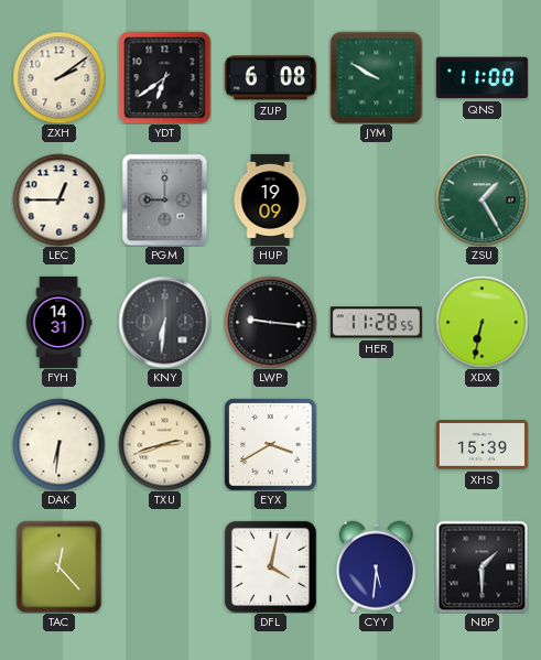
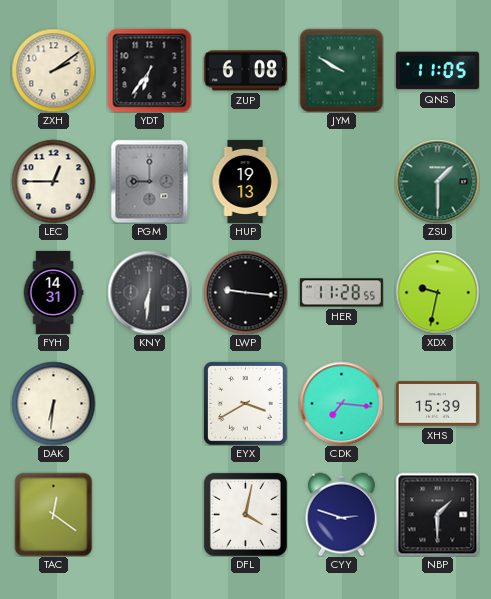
YDT: 6:39 -> 6:36
QNS: 11:00 -> 11:05
HUP: 19:09 -> 19:13
ZSU: 1:25 -> 1:30
XDX: 6:32 -> 9:32
TXU: 2:42 -> none
CDK: none -> 7:16
TAC: 12:23 -> 12:21
CYY: 5:31 -> 2:48
